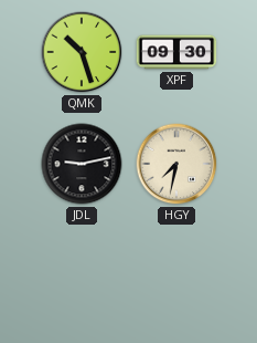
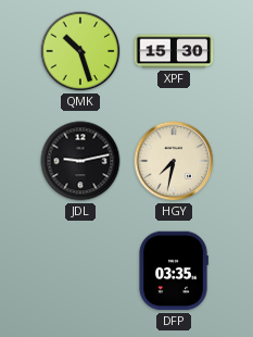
XPF: 09:30 -> 15:30
DFP: none -> 03:35
